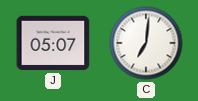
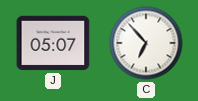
C: 7:01 -> 6:53
